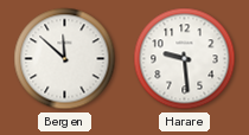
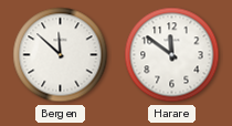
Harare: 9:29 -> 11:51
